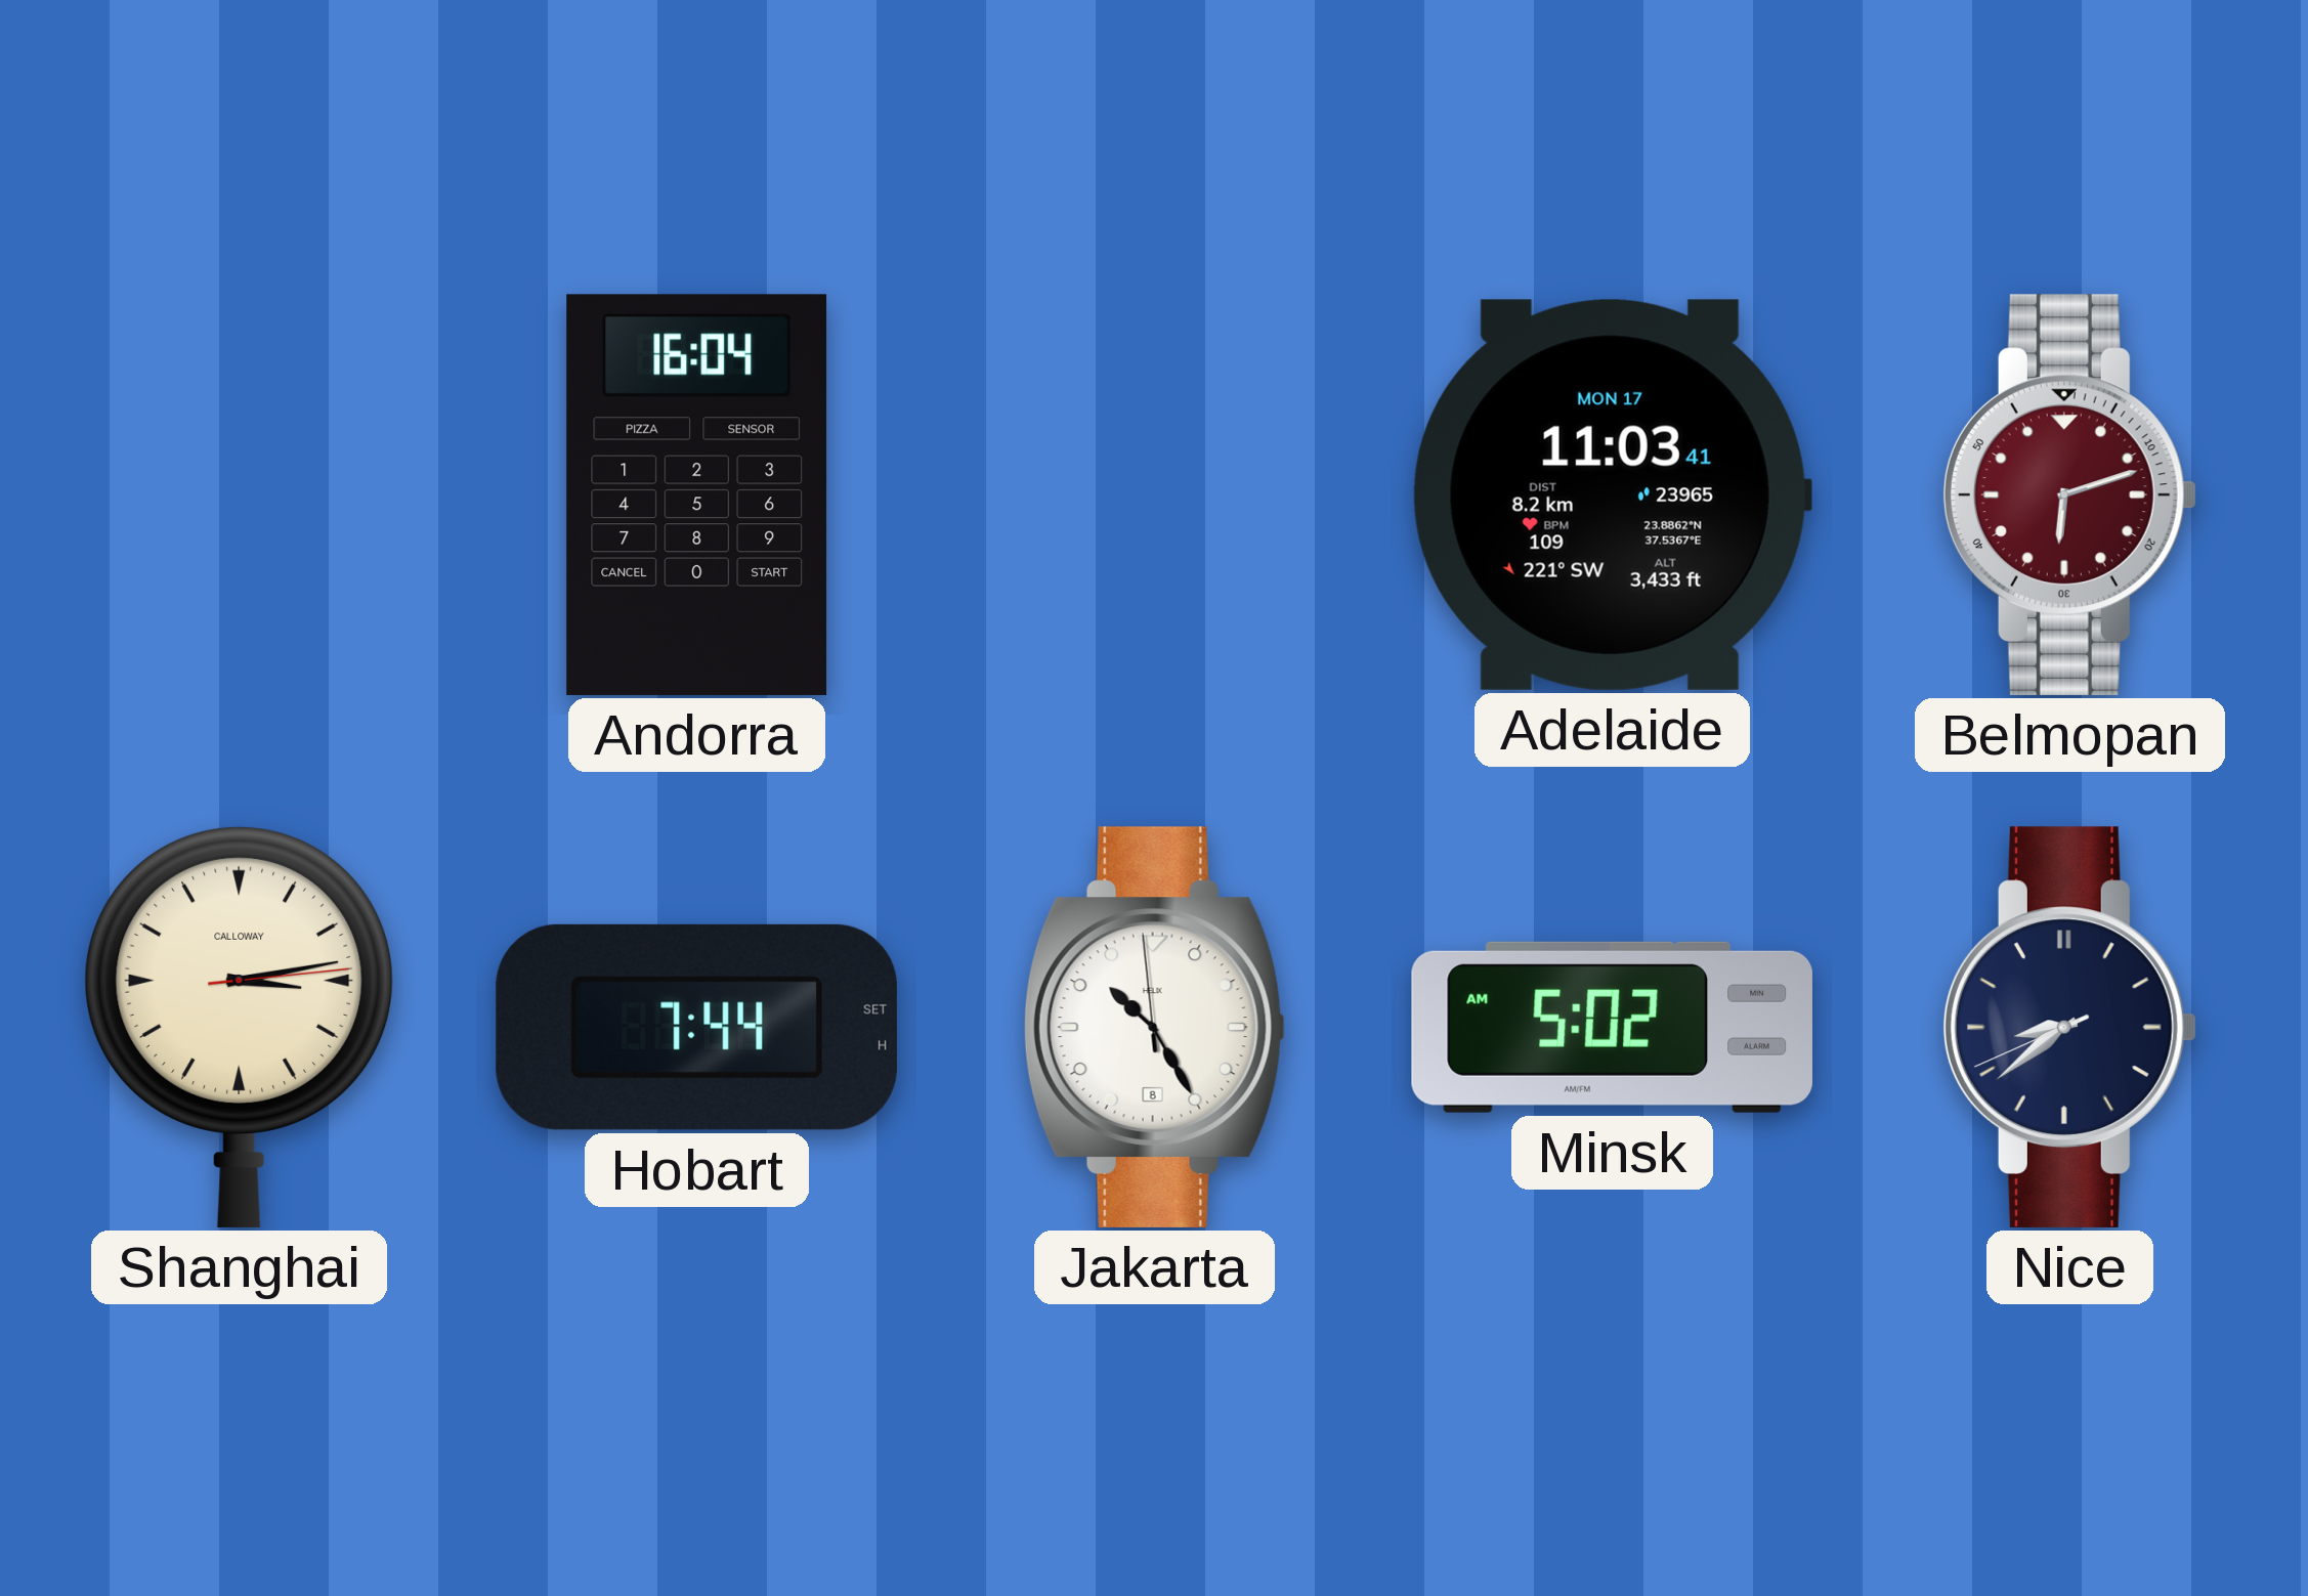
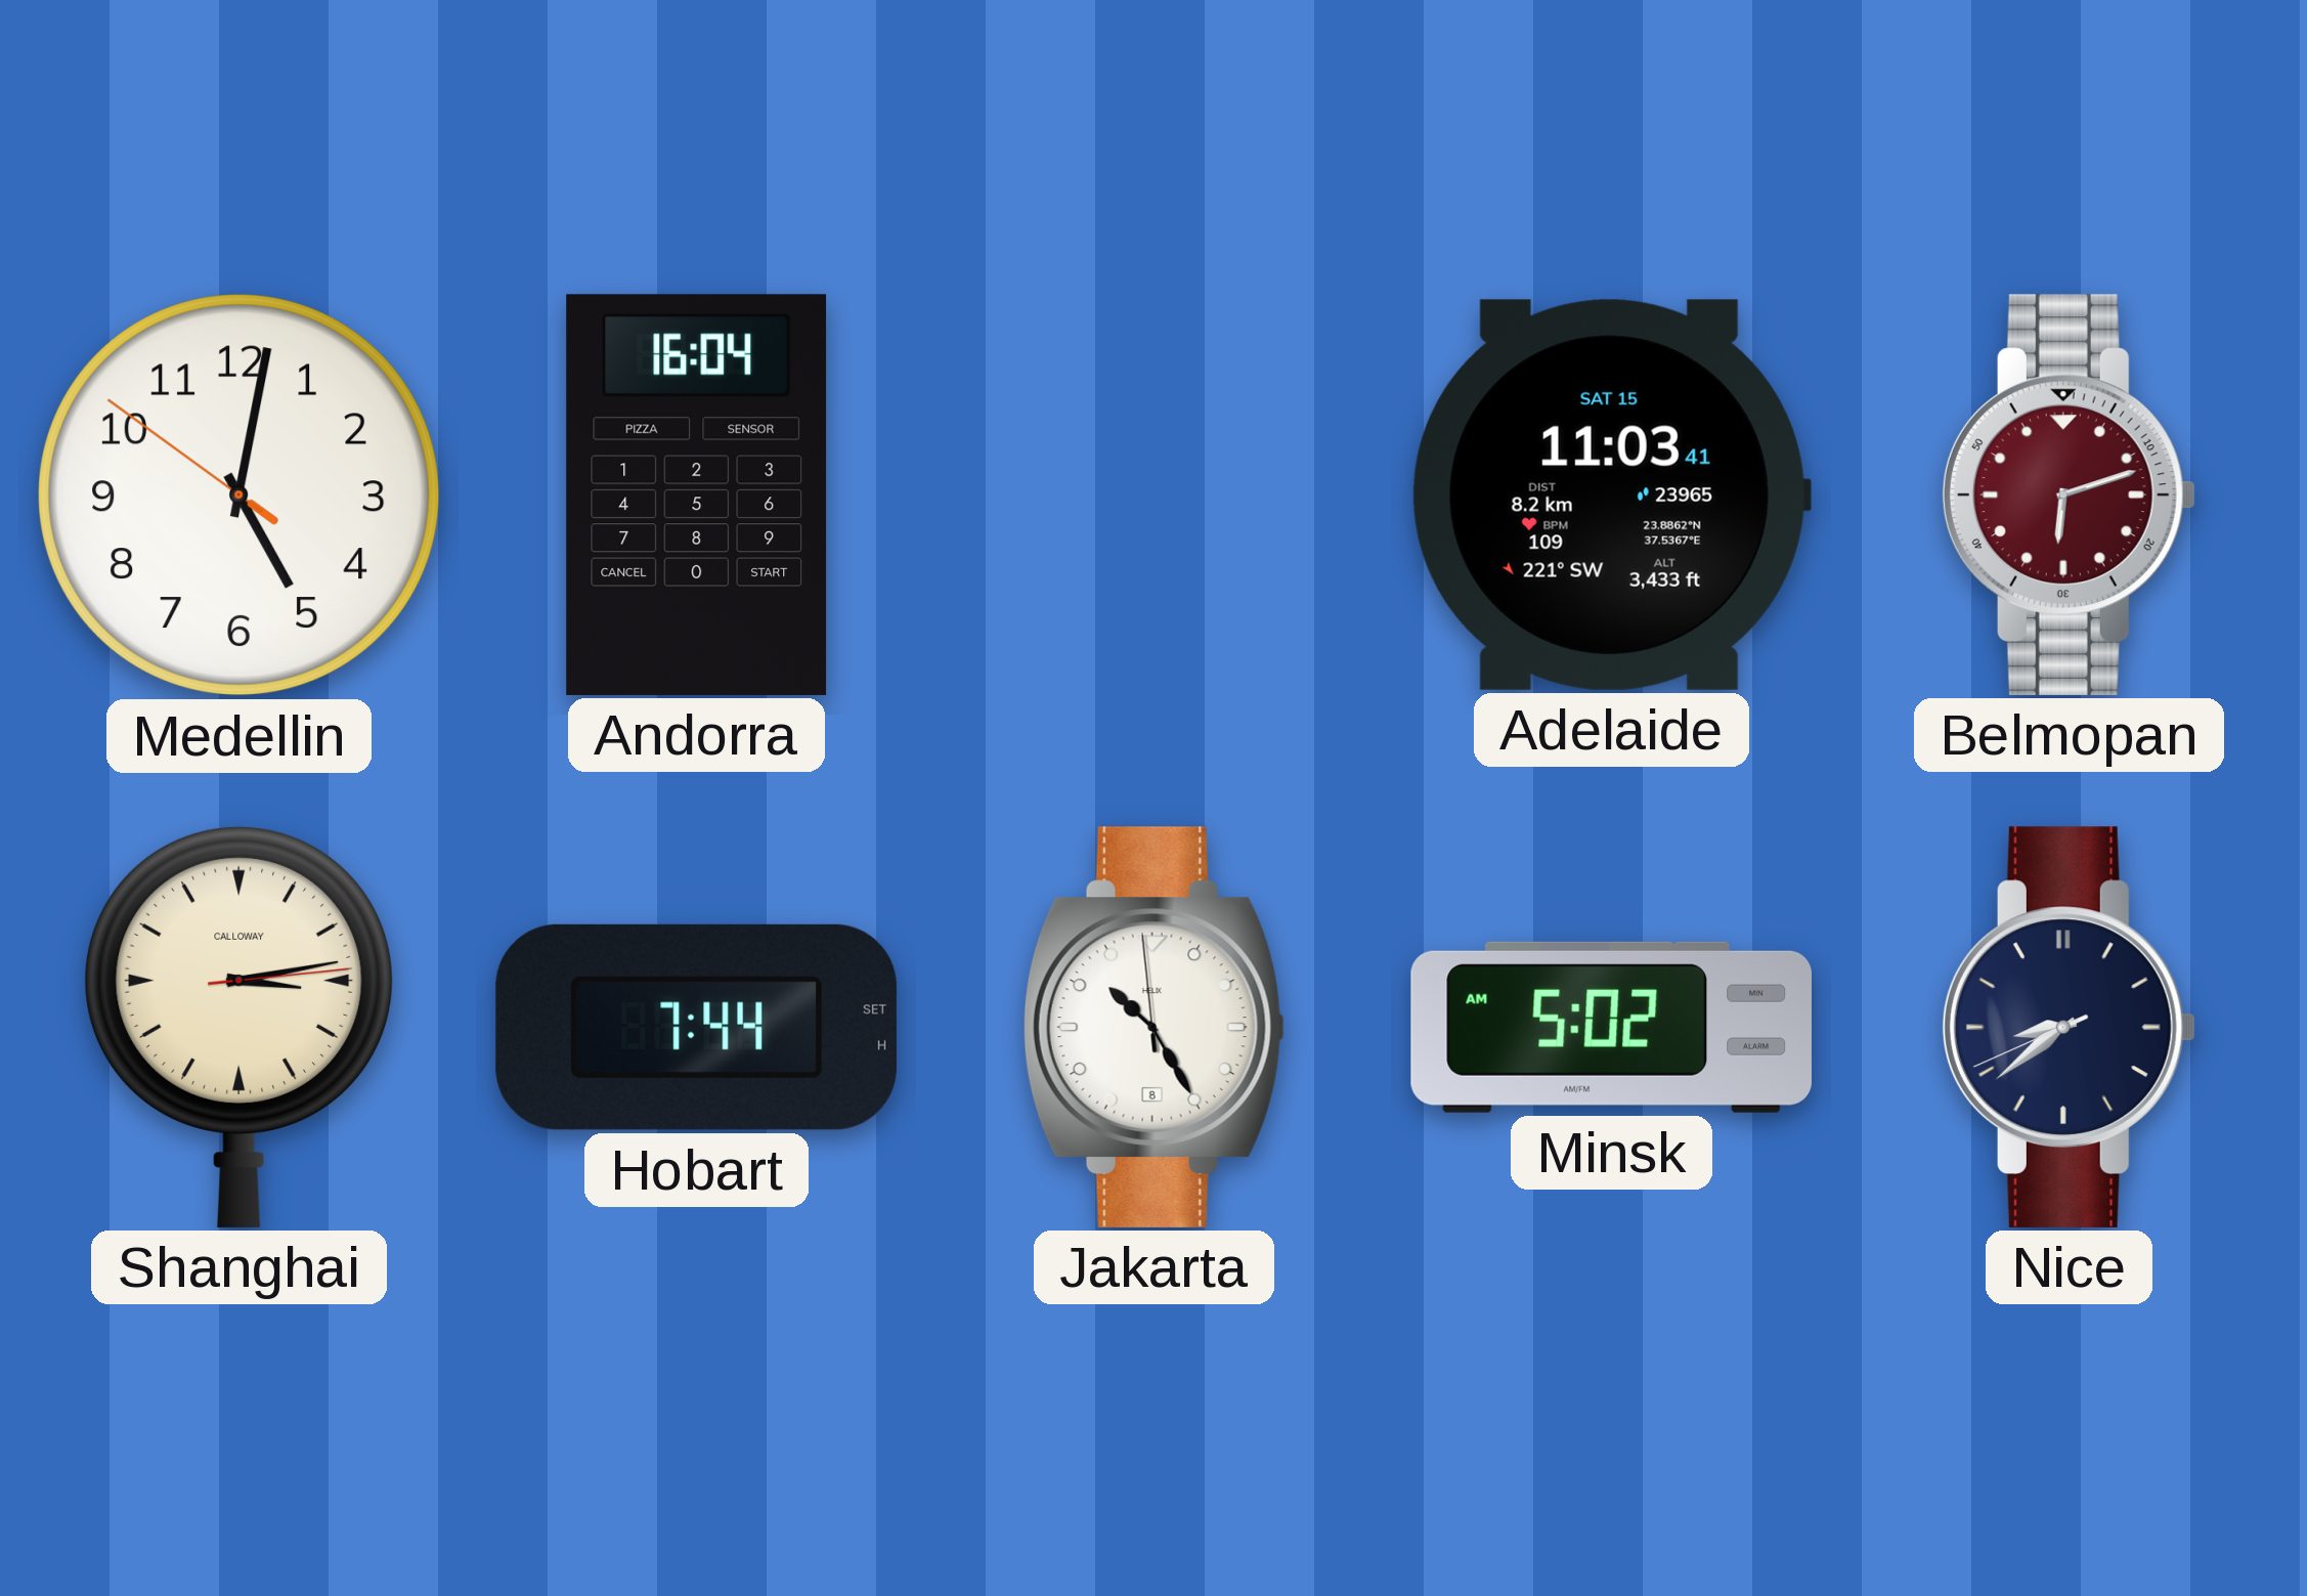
Medellin: none -> 5:01
Adelaide date: MON 17 -> SAT 15
